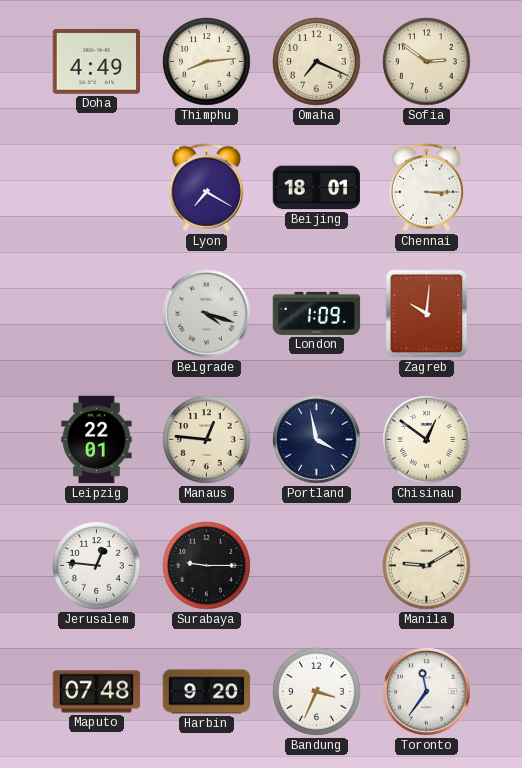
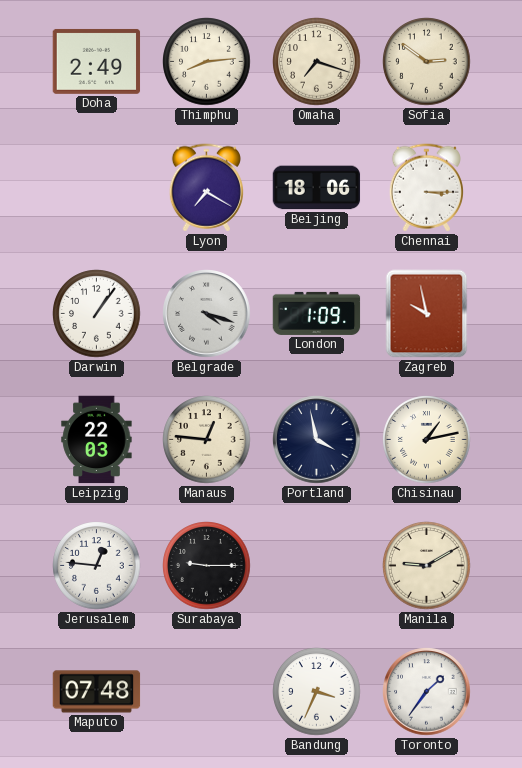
Doha: 4:49 -> 2:49
Omaha: 7:19 -> 7:18
Beijing: 18:01 -> 18:06
Darwin: none -> 1:06
Zagreb: 10:01 -> 9:58
Leipzig: 22:01 -> 22:03
Chisinau: 12:51 -> 1:13
Harbin: 9:20 -> none
Toronto: 11:36 -> 1:36
